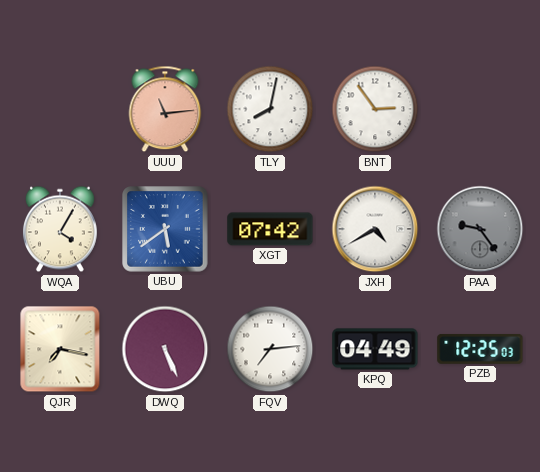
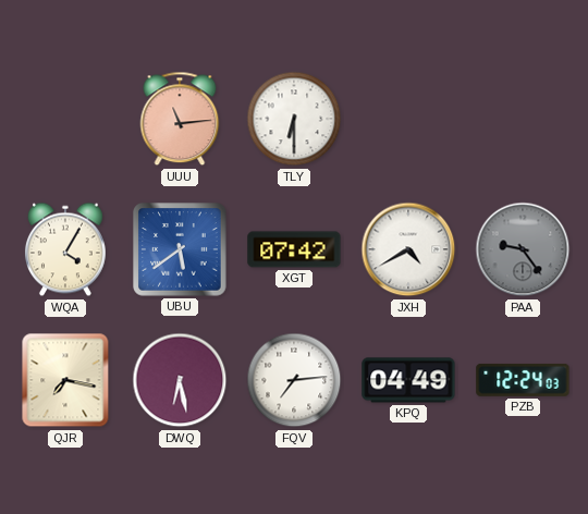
TLY: 8:02 -> 6:30
BNT: 2:54 -> none
DWQ: 5:26 -> 6:28
PZB: 12:25 -> 12:24
